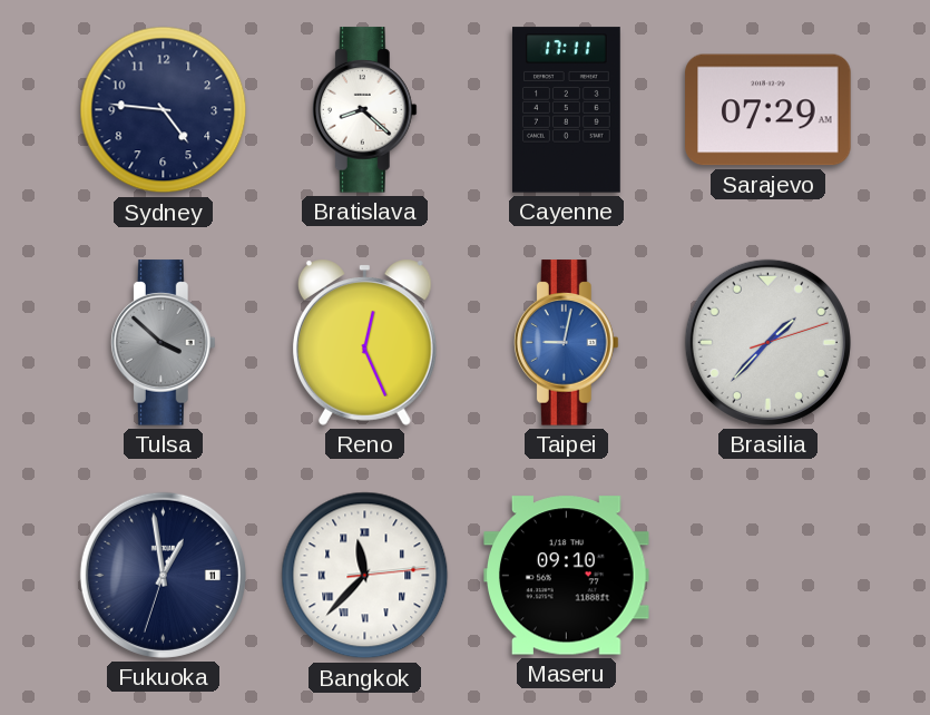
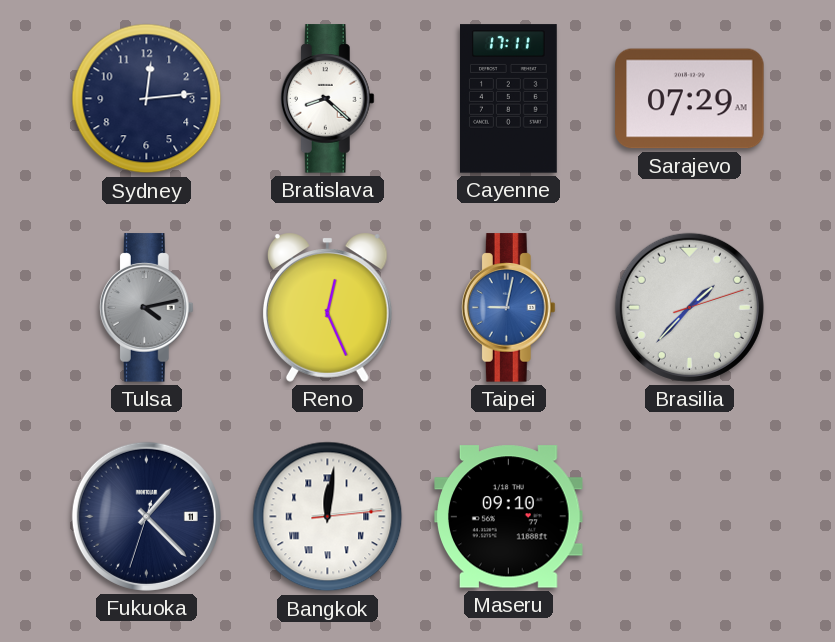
Sydney: 4:46 -> 12:14
Tulsa: 3:52 -> 4:13
Fukuoka: 12:58 -> 1:22
Bangkok: 11:37 -> 12:01
